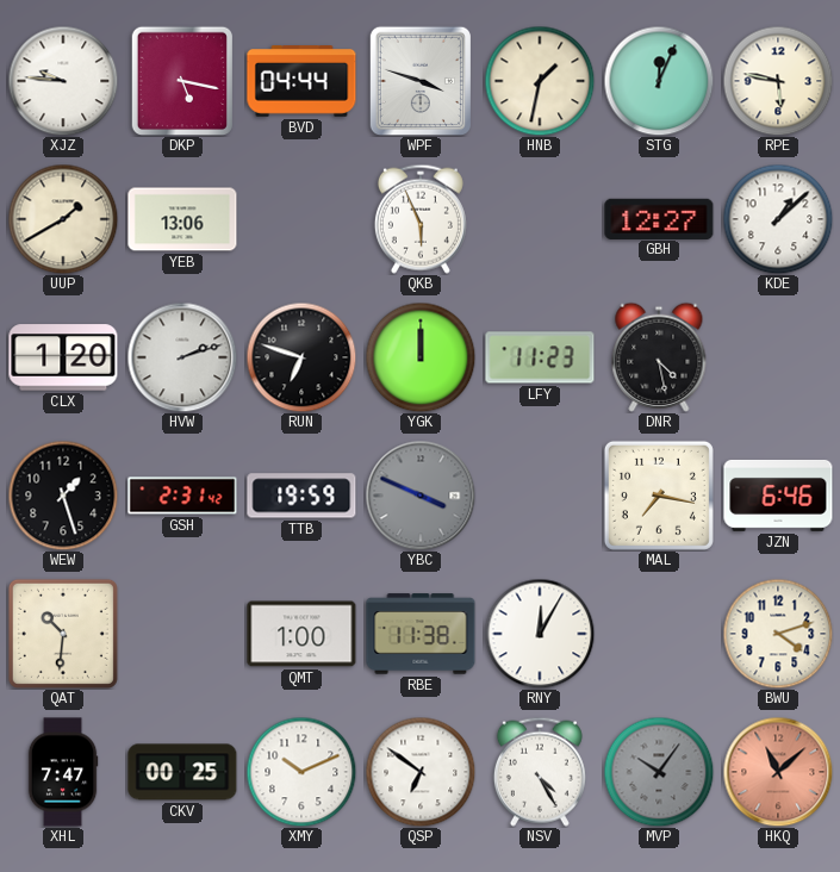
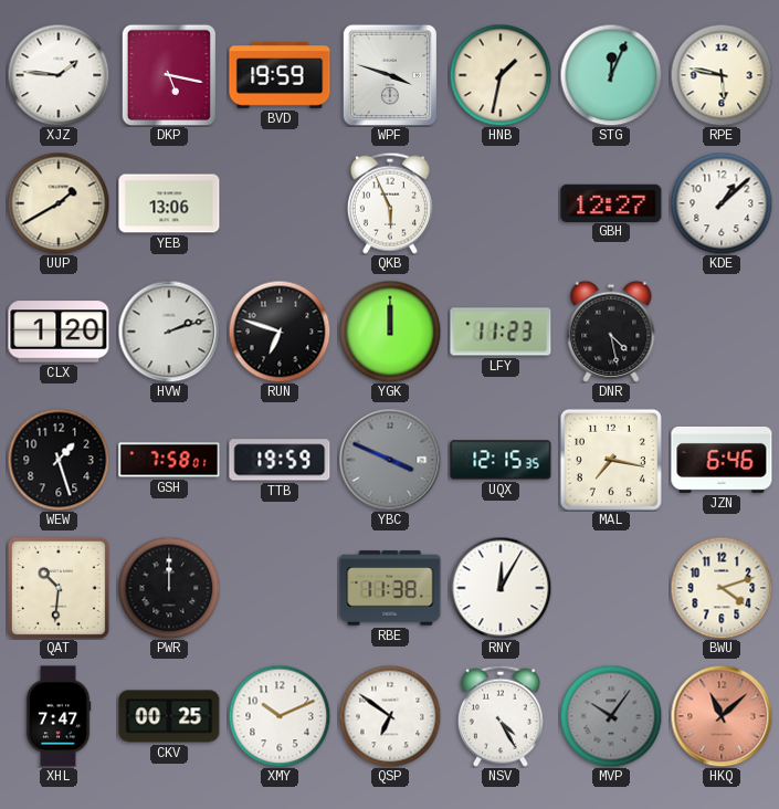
XJZ: 9:46 -> 1:46
BVD: 04:44 -> 19:59
GSH: 2:31 -> 7:58
UQX: none -> 12:15
PWR: none -> 12:00
QMT: 1:00 -> none
